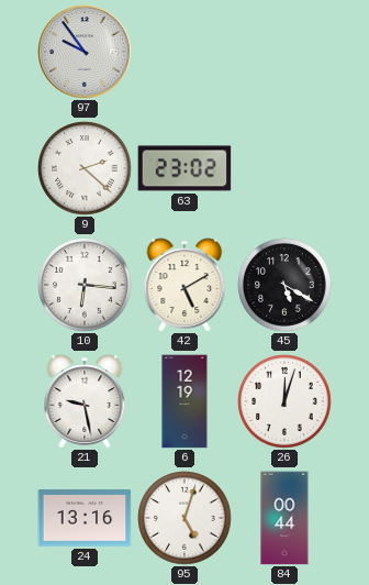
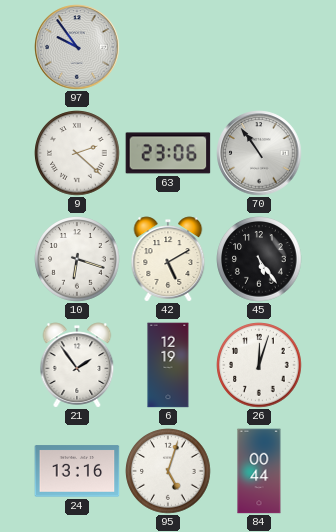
63: 23:02 -> 23:06
70: none -> 10:54
10: 6:16 -> 6:18
45: 5:20 -> 5:24
21: 9:28 -> 1:54
